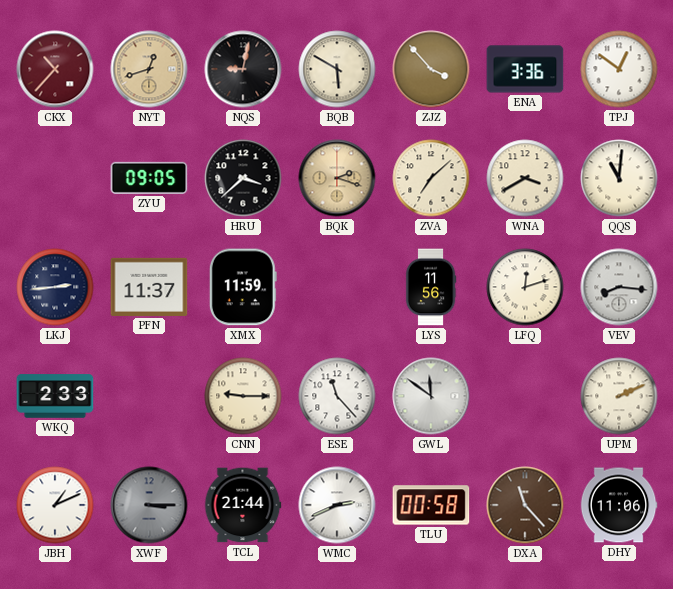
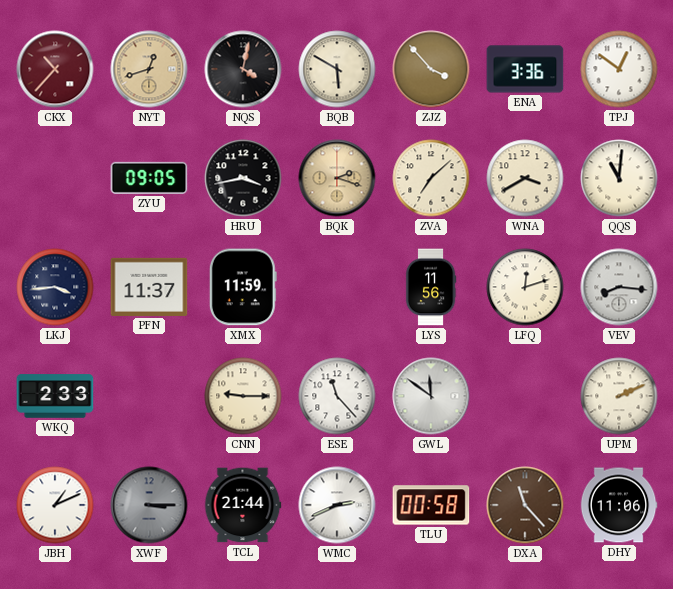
NQS: 9:02 -> 4:02
HRU: 3:38 -> 3:43
LKJ: 2:44 -> 3:44
